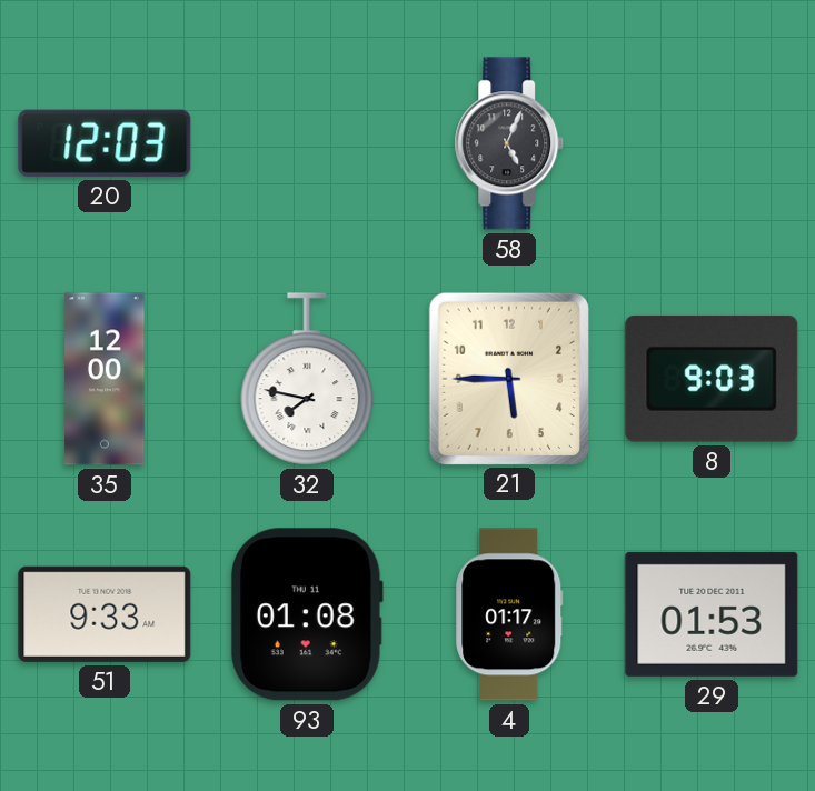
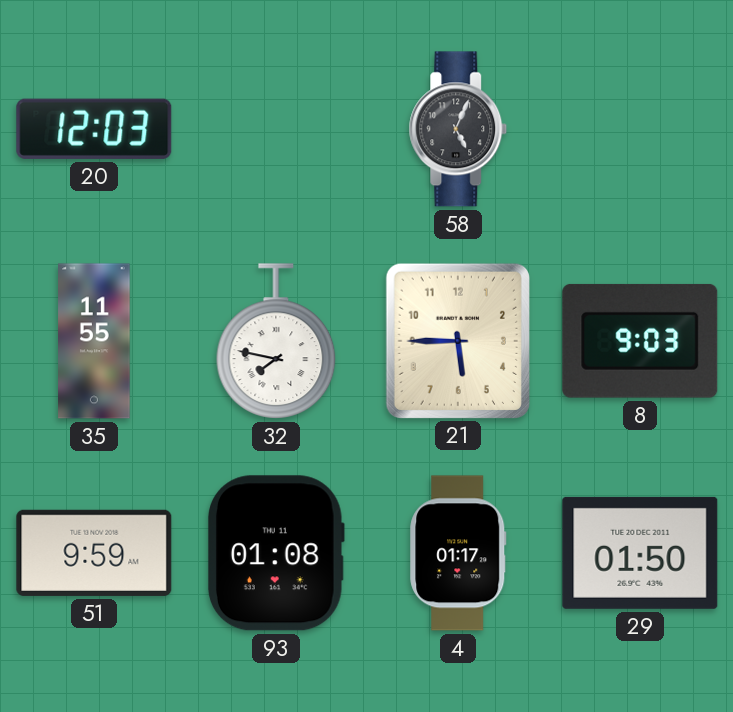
35: 12:00 -> 11:55
51: 9:33 -> 9:59
29: 01:53 -> 01:50
